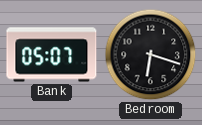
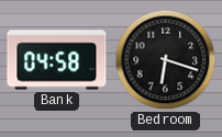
Bank: 05:07 -> 04:58
